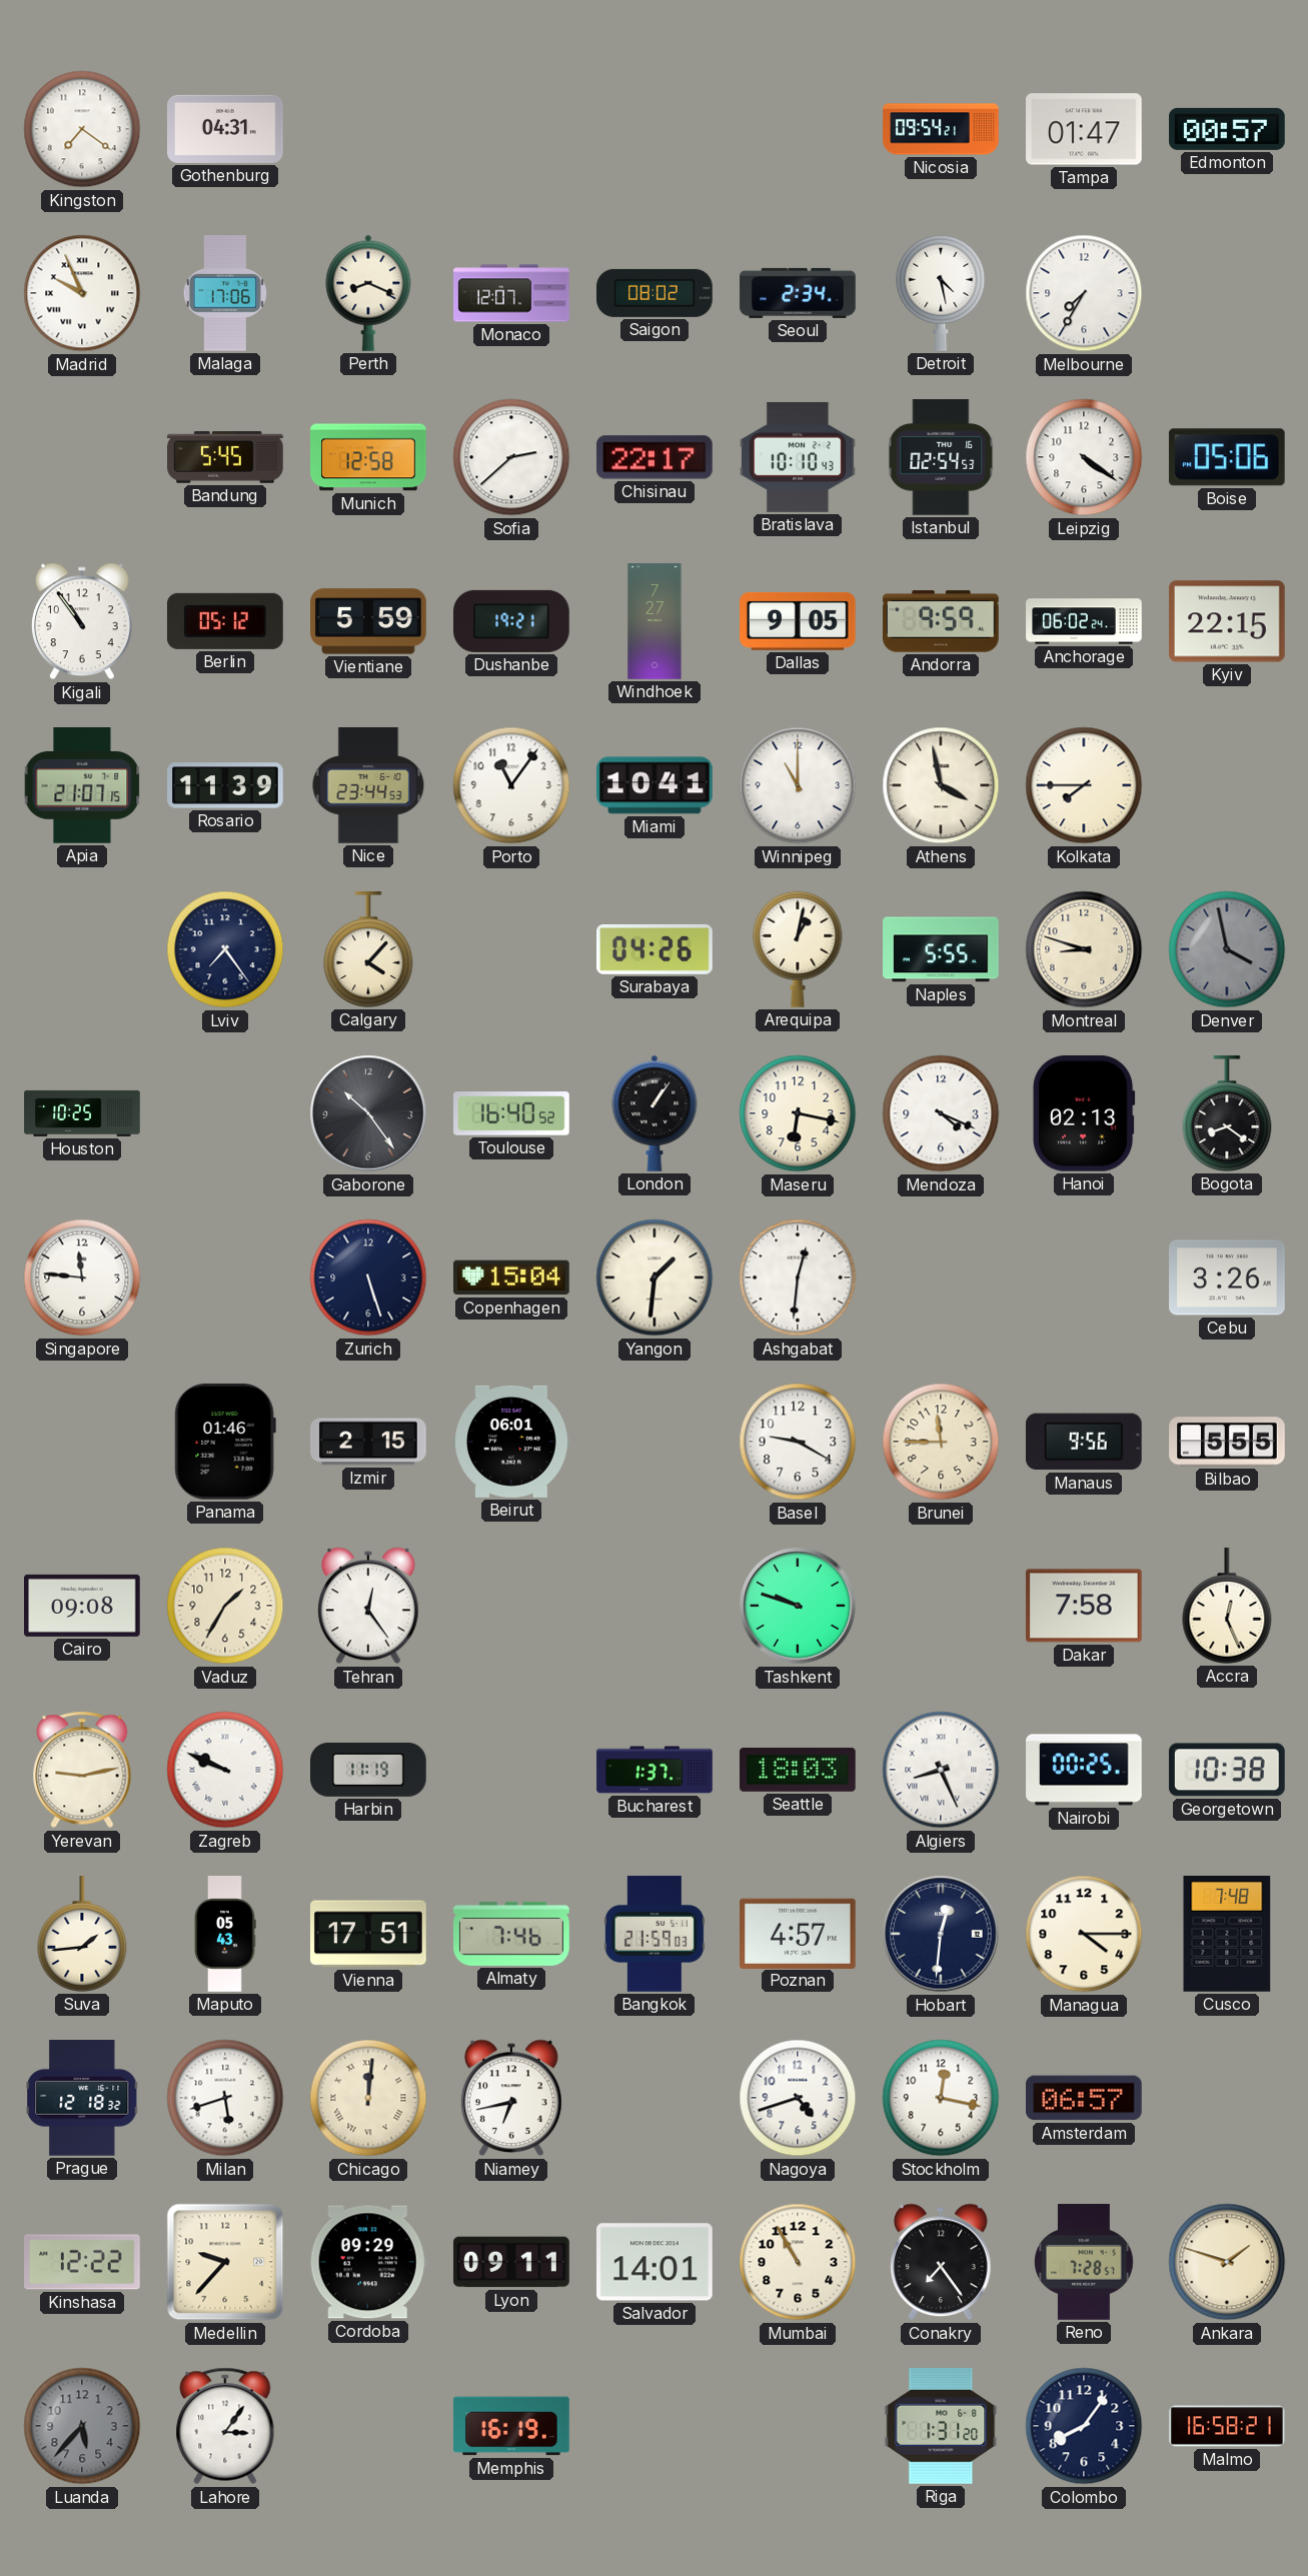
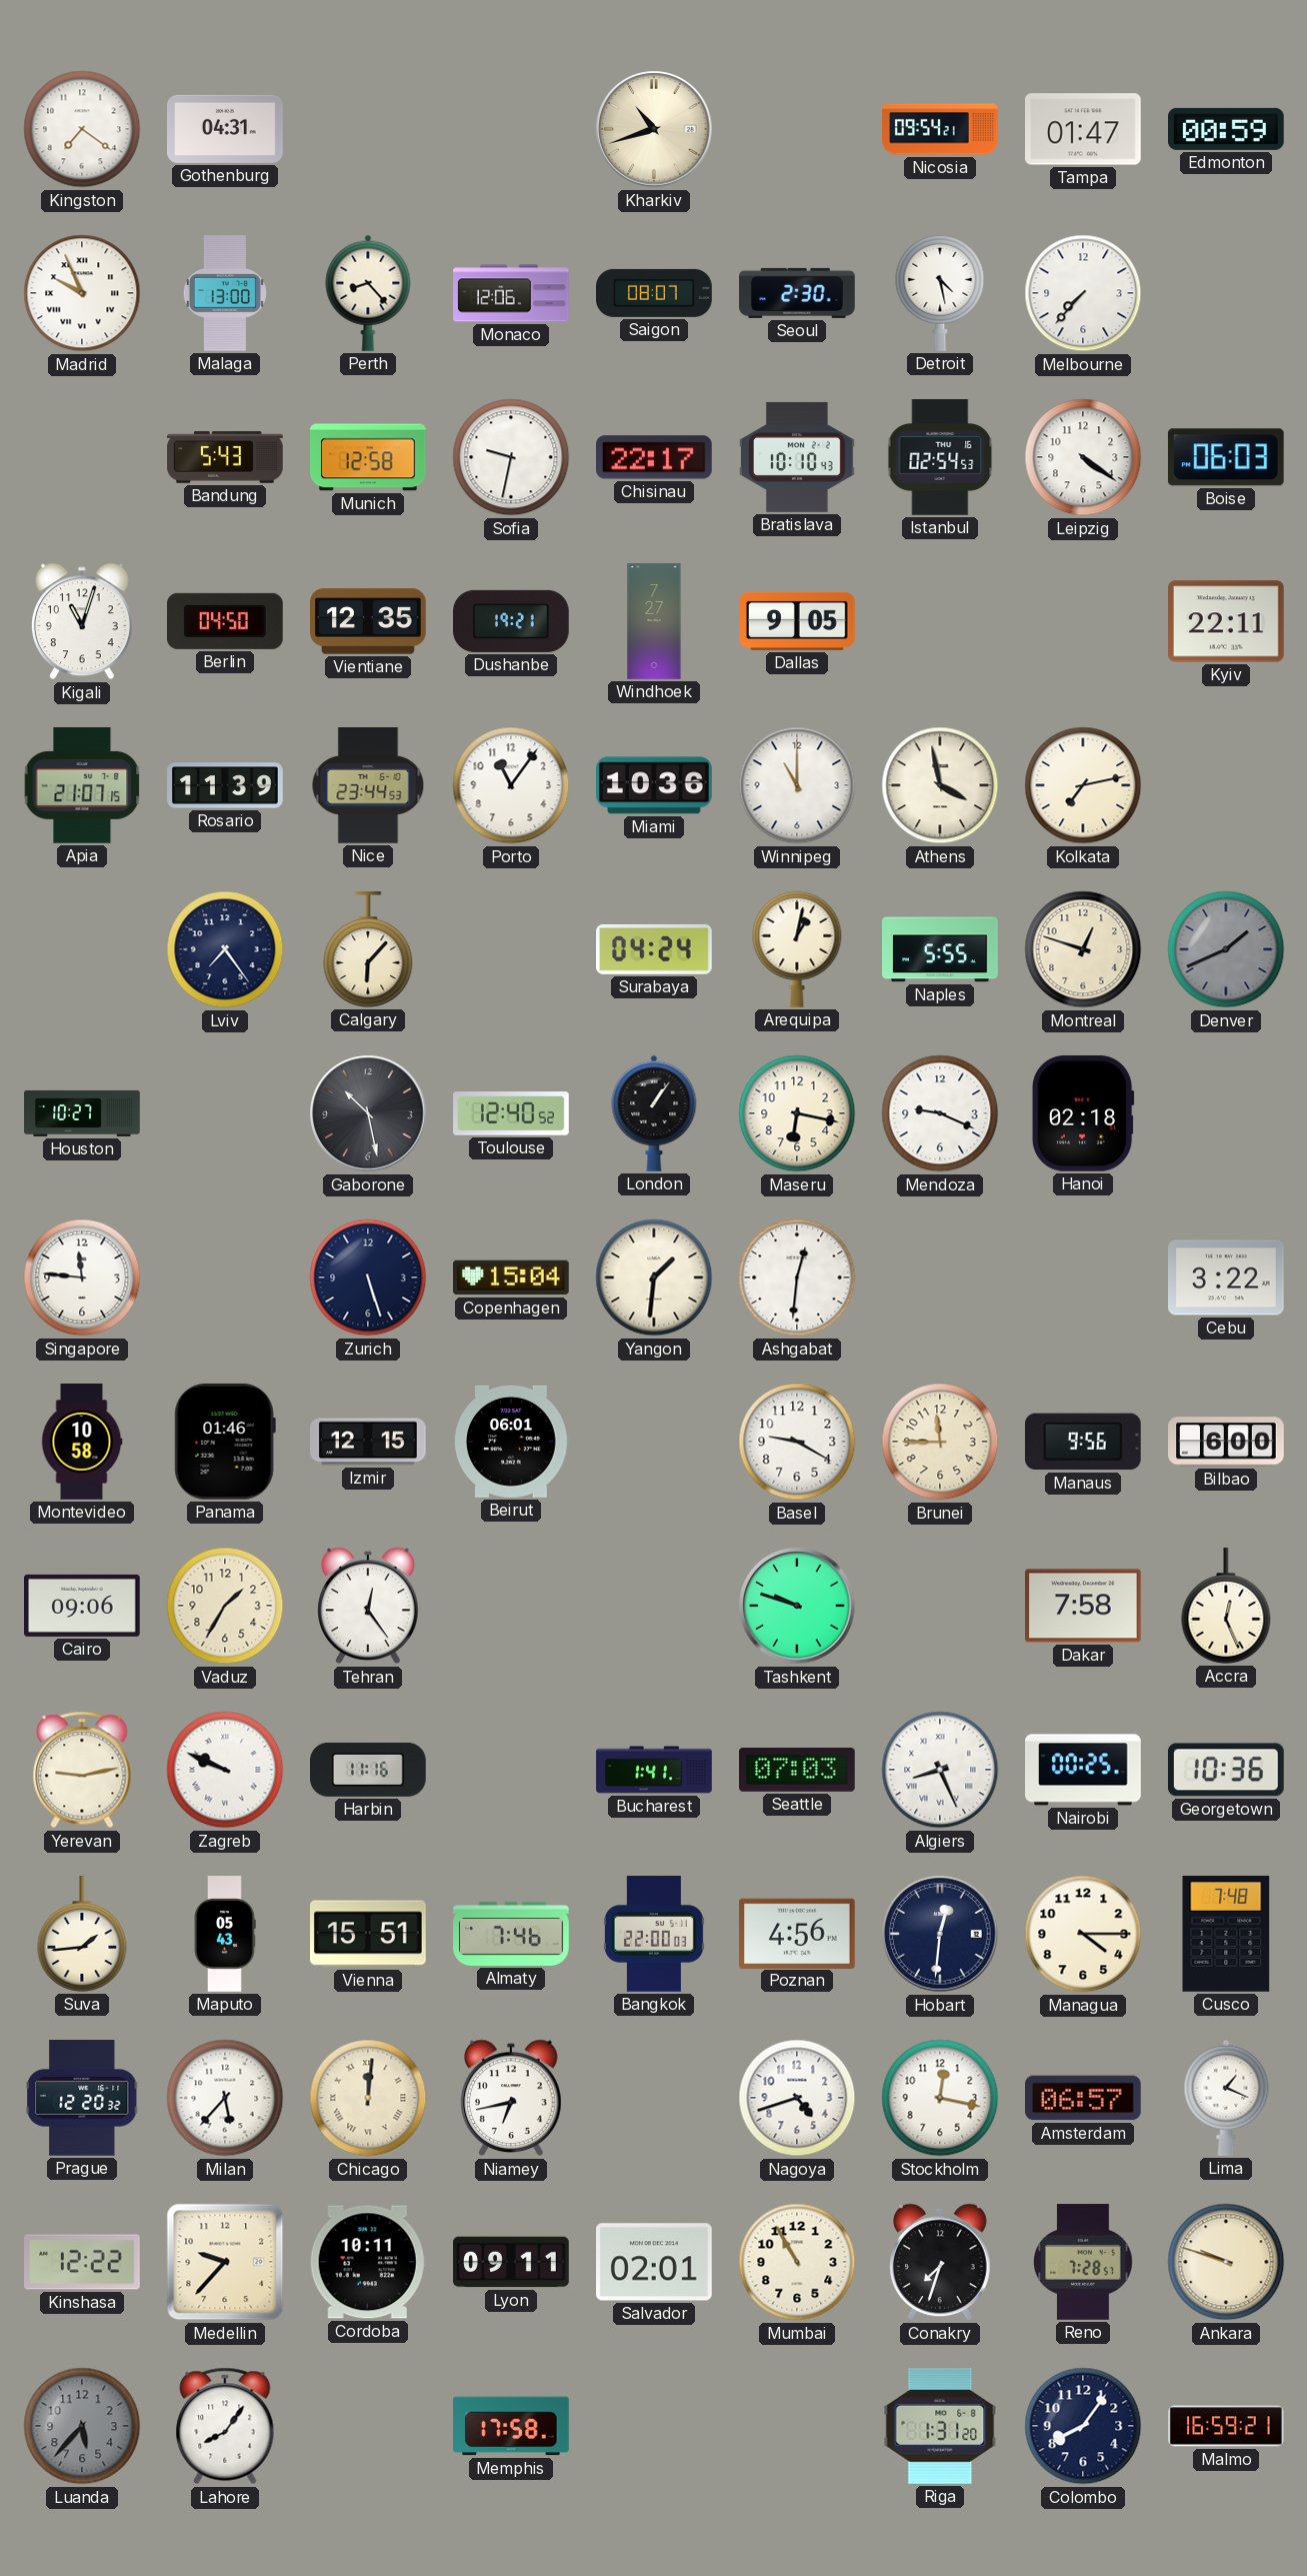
Kharkiv: none -> 10:42
Edmonton: 00:57 -> 00:59
Malaga: 17:06 -> 13:00
Perth: 8:19 -> 8:23
Monaco: 12:07 -> 12:06
Saigon: 08:02 -> 08:07
Seoul: 2:34 -> 2:30
Melbourne: 7:35 -> 7:37
Bandung: 5:45 -> 5:43
Sofia: 2:38 -> 9:32
Boise: 05:06 -> 06:03
Kigali: 10:54 -> 11:03
Berlin: 05:12 -> 04:50
Vientiane: 5:59 -> 12:35
Andorra: 9:59 -> none
Anchorage: 06:02 -> none
Kyiv: 22:15 -> 22:11
Miami: 10:41 -> 10:36
Kolkata: 7:45 -> 7:13
Calgary: 4:07 -> 6:07
Surabaya: 04:26 -> 04:24
Montreal: 8:48 -> 12:48
Denver: 3:58 -> 1:41
Houston: 10:25 -> 10:27
Gaborone: 10:24 -> 10:28
Toulouse: 16:40 -> 12:40
Mendoza: 4:19 -> 9:19
Hanoi: 02:13 -> 02:18
Bogota: 8:21 -> none
Cebu: 3:26 -> 3:22
Montevideo: none -> 10:58
Izmir: 2:15 -> 12:15
Bilbao: 5:55 -> 6:00
Cairo: 09:08 -> 09:06
Harbin: 11:19 -> 11:16
Bucharest: 1:37 -> 1:41
Seattle: 18:03 -> 07:03
Georgetown: 10:38 -> 10:36
Vienna: 17:51 -> 15:51
Bangkok: 21:59 -> 22:00
Poznan: 4:57 -> 4:56
Prague: 12:18 -> 12:20
Milan: 5:42 -> 5:37
Lima: none -> 1:19
Cordoba: 09:29 -> 10:11
Salvador: 14:01 -> 02:01
Conakry: 7:24 -> 7:33
Ankara: 1:48 -> 9:48
Lahore: 3:06 -> 8:06
Memphis: 16:19 -> 17:58
Malmo: 16:58 -> 16:59
